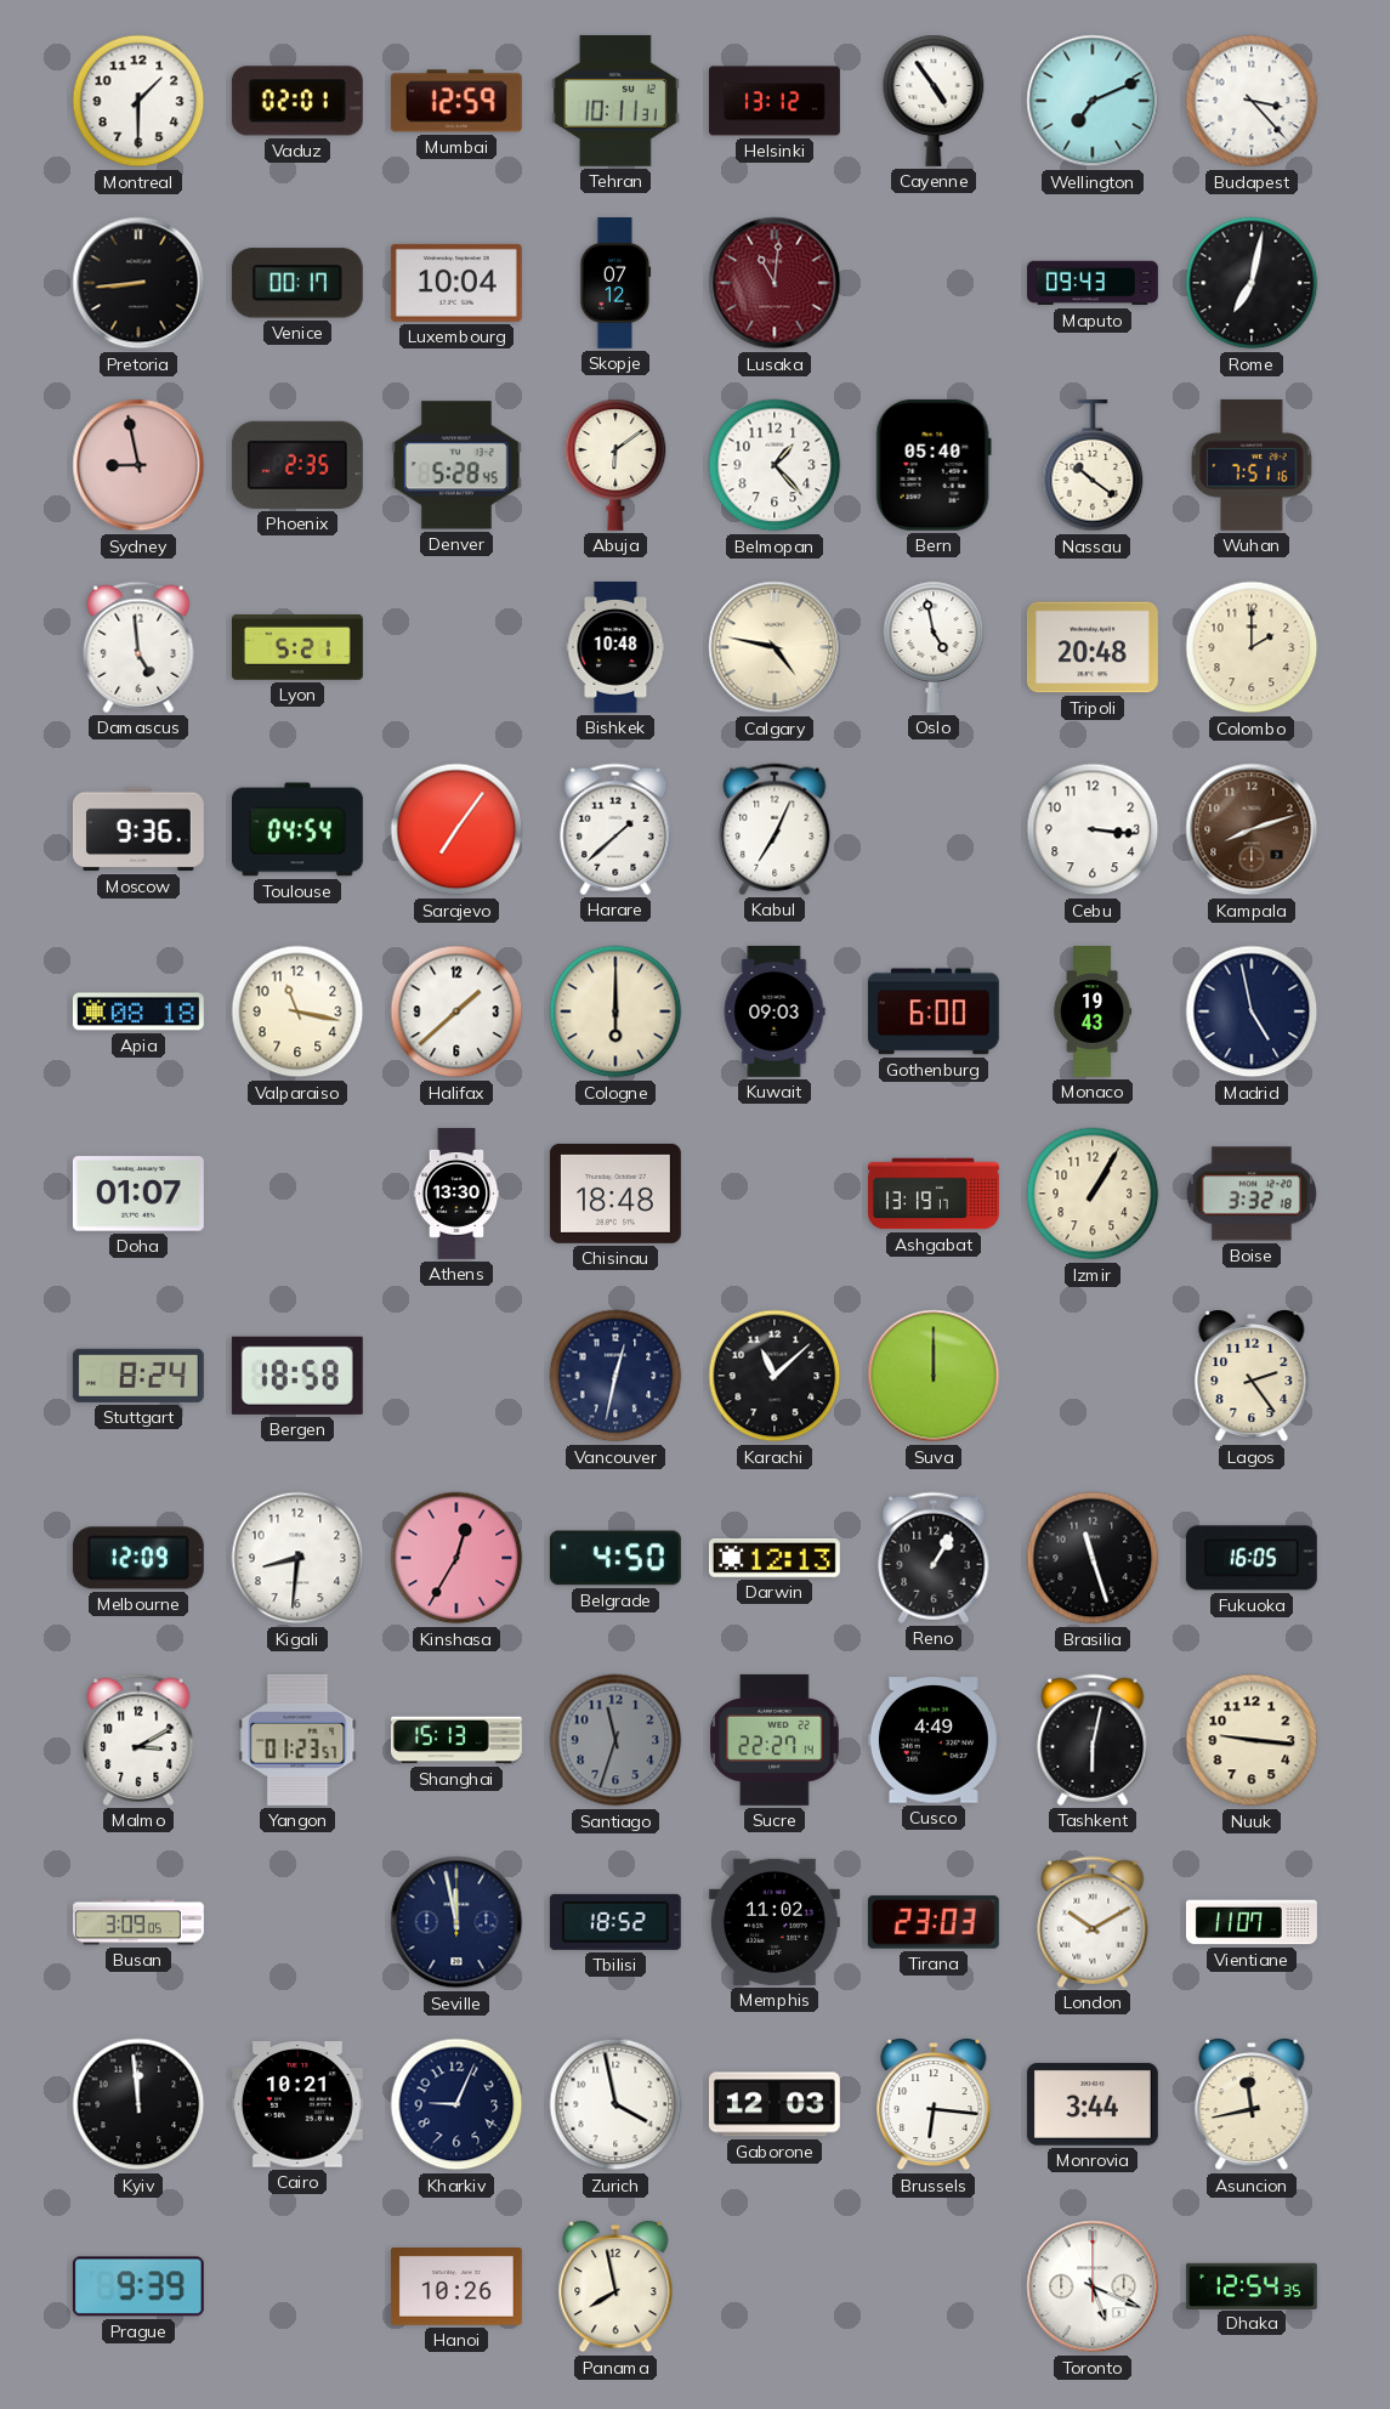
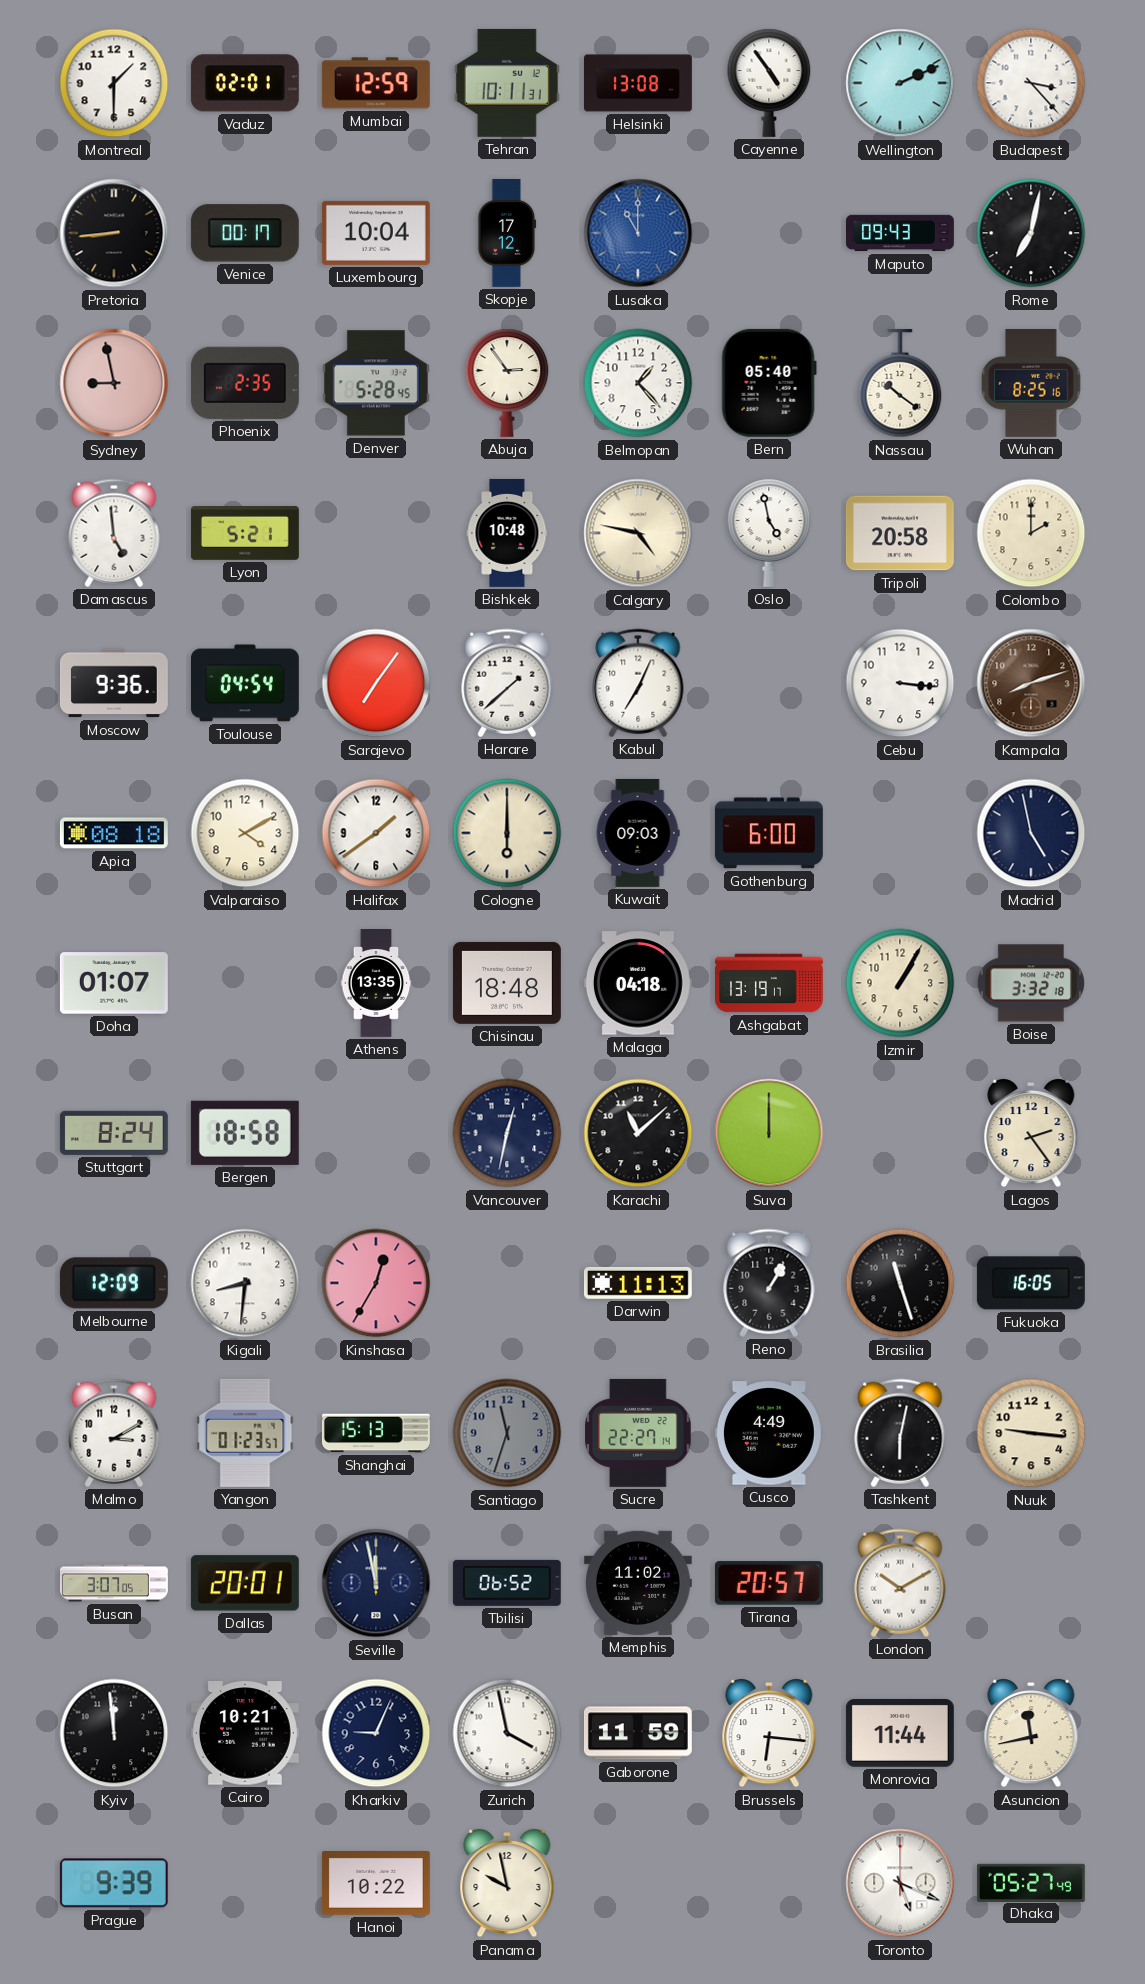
Helsinki: 13:12 -> 13:08
Wellington: 7:11 -> 2:11
Skopje: 07:12 -> 17:12
Lusaka: 11:01 -> 11:00
Lusaka dial: burgundy -> blue
Abuja: 6:09 -> 2:54
Wuhan: 7:51 -> 8:25
Tripoli: 20:48 -> 20:58
Valparaiso: 11:17 -> 4:10
Halifax: 1:38 -> 1:39
Monaco: 19:43 -> none
Athens: 13:30 -> 13:35
Malaga: none -> 04:18
Belgrade: 4:50 -> none
Darwin: 12:13 -> 11:13
Busan: 3:09 -> 3:07
Dallas: none -> 20:01
Tbilisi: 18:52 -> 06:52
Tirana: 23:03 -> 20:57
Vientiane: 11:07 -> none
Gaborone: 12:03 -> 11:59
Monrovia: 3:44 -> 11:44
Hanoi: 10:26 -> 10:22
Panama: 7:58 -> 9:58
Dhaka: 12:54 -> 05:27
